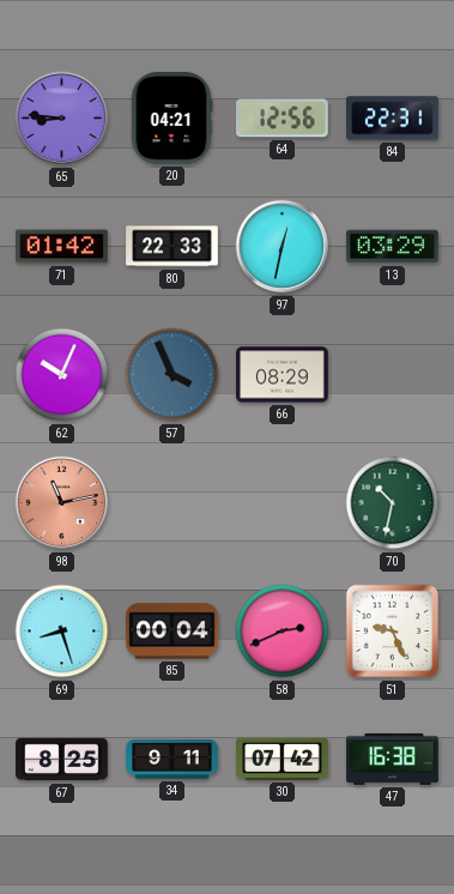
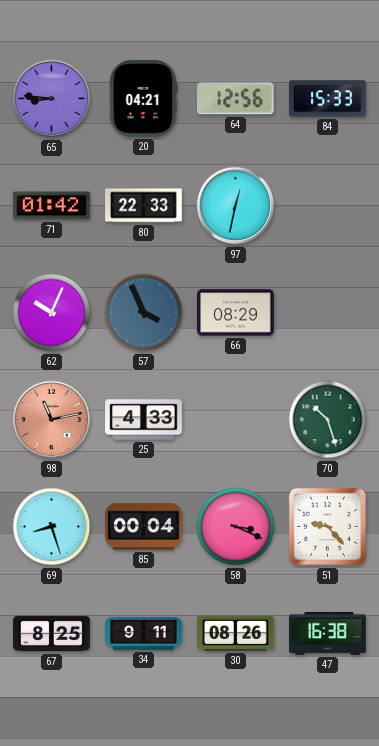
84: 22:31 -> 15:33
13: 03:29 -> none
25: none -> 4:33
70: 10:32 -> 10:27
58: 2:41 -> 3:19
51: 9:26 -> 9:23
30: 07:42 -> 08:26
